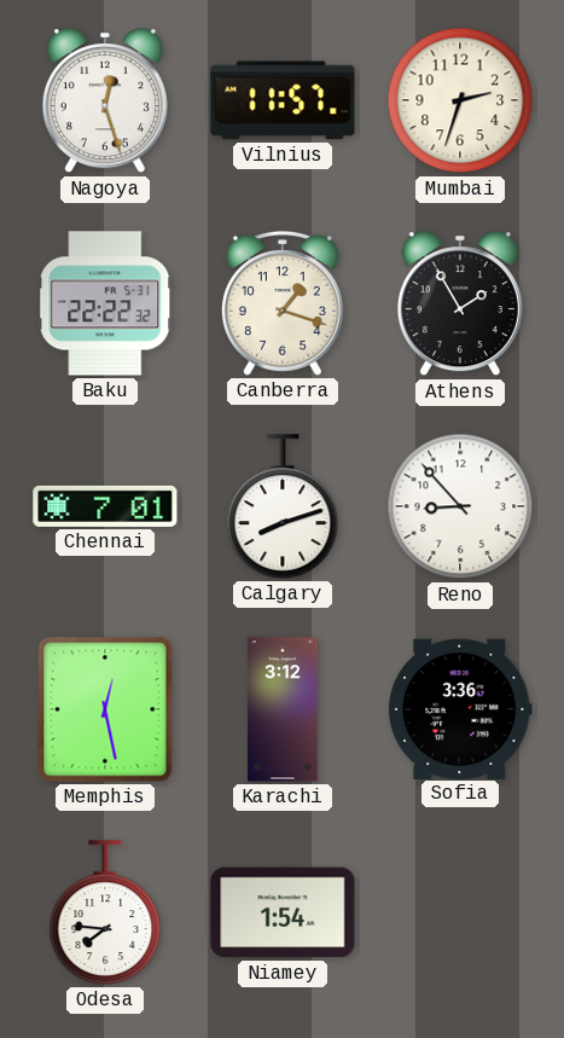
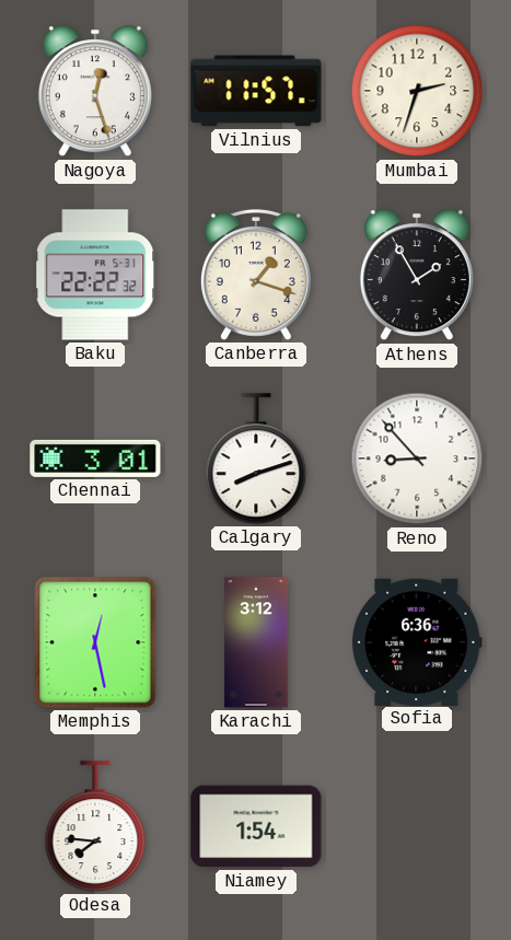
Chennai: 7:01 -> 3:01
Sofia: 3:36 -> 6:36
